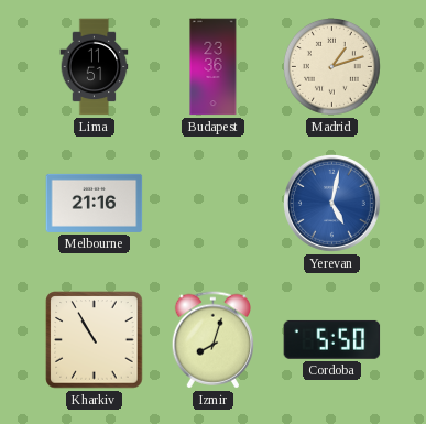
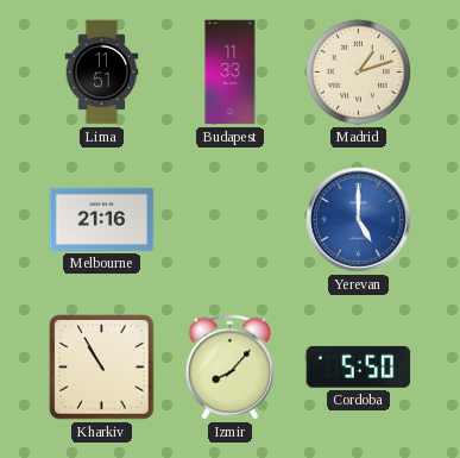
Budapest: 23:36 -> 11:33
Yerevan: 5:02 -> 5:00
Izmir: 8:03 -> 8:07
